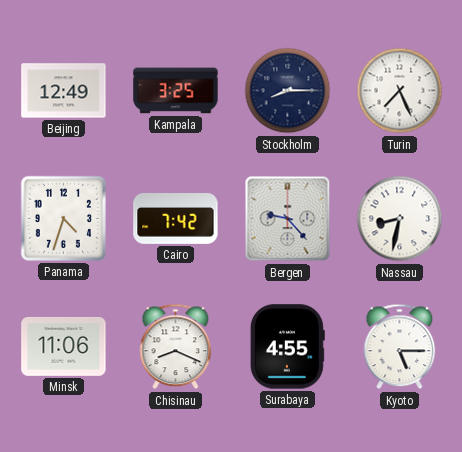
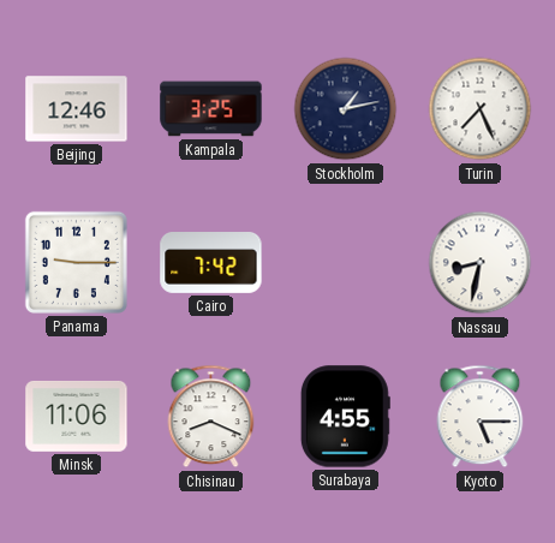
Beijing: 12:49 -> 12:46
Stockholm: 8:15 -> 1:13
Panama: 4:33 -> 9:15
Bergen: 9:23 -> none
